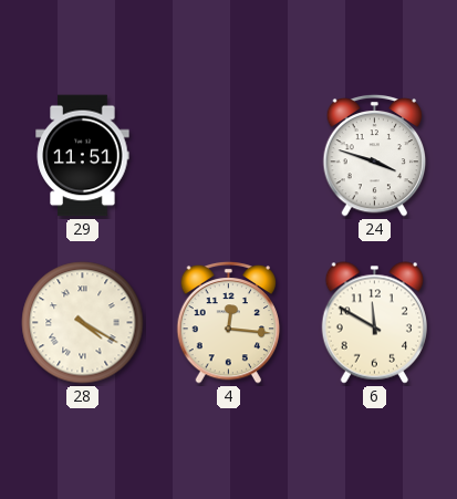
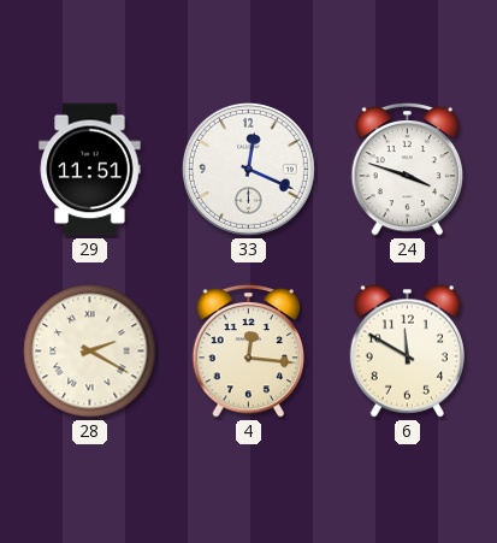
33: none -> 12:19
28: 4:20 -> 2:20
